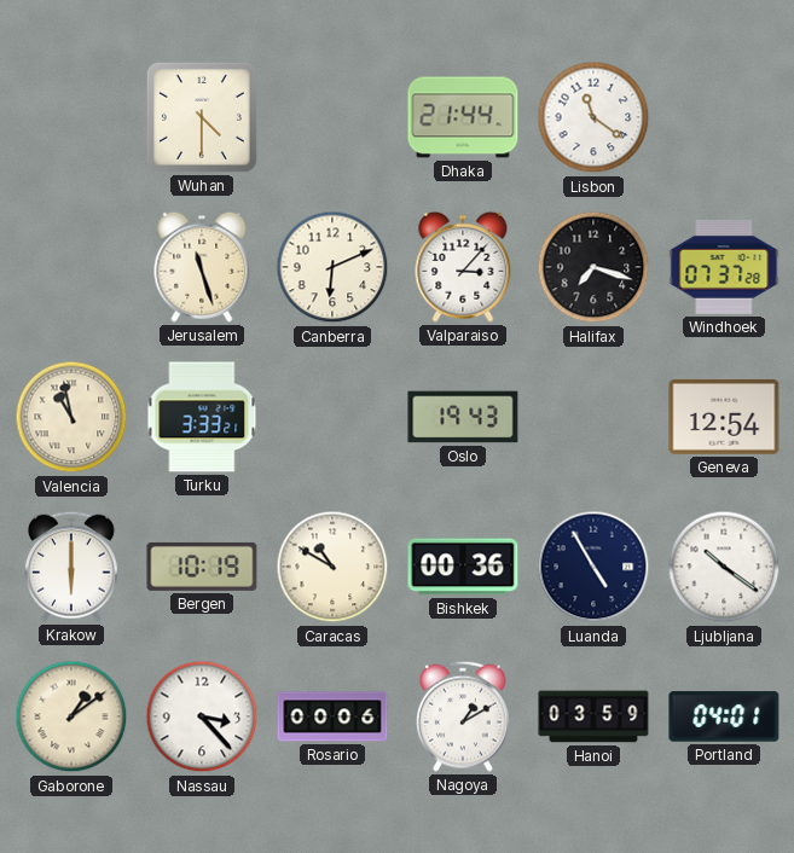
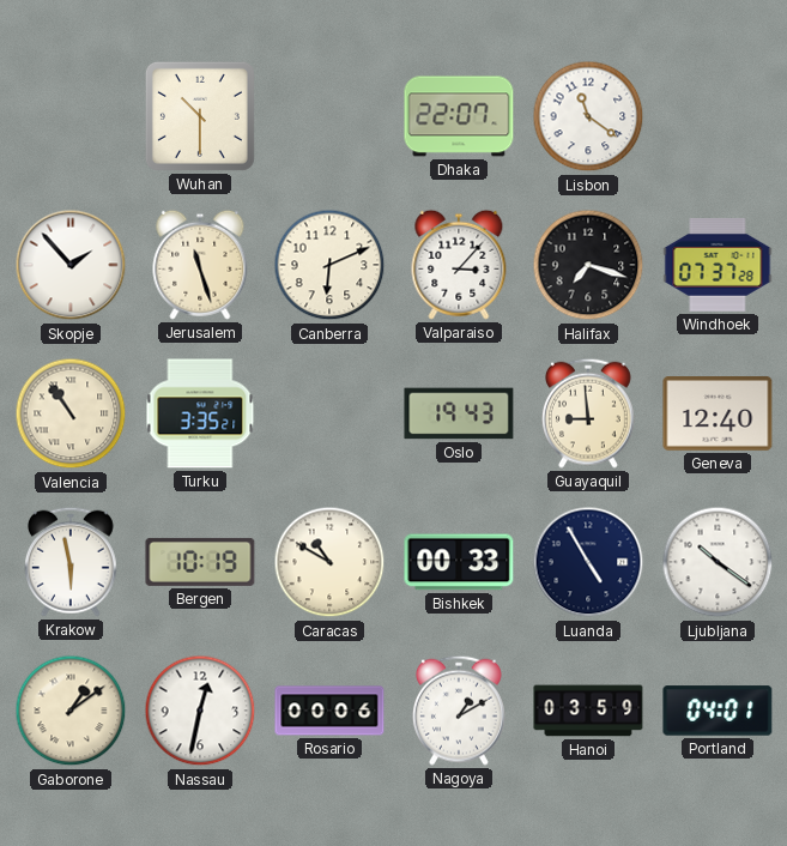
Wuhan: 4:30 -> 10:30
Dhaka: 21:44 -> 22:07
Skopje: none -> 1:53
Valencia: 10:58 -> 10:54
Turku: 3:33 -> 3:35
Guayaquil: none -> 8:59
Geneva: 12:54 -> 12:40
Krakow: 6:00 -> 5:58
Bishkek: 00:36 -> 00:33
Nassau: 3:23 -> 12:32
